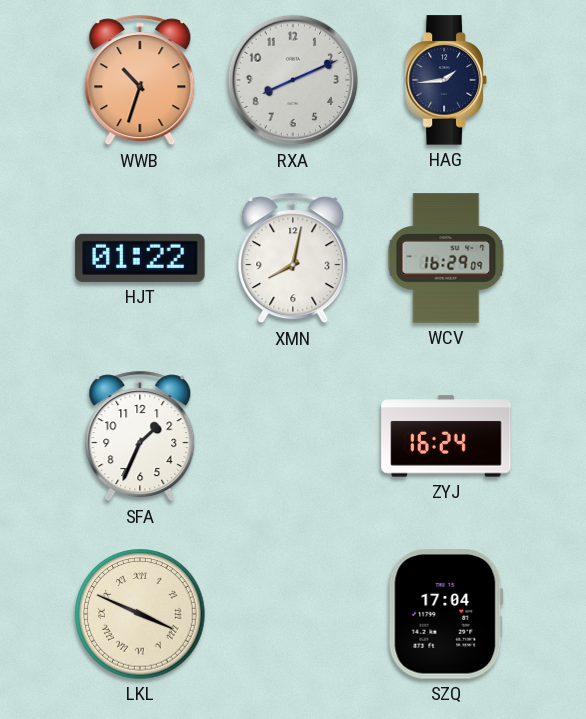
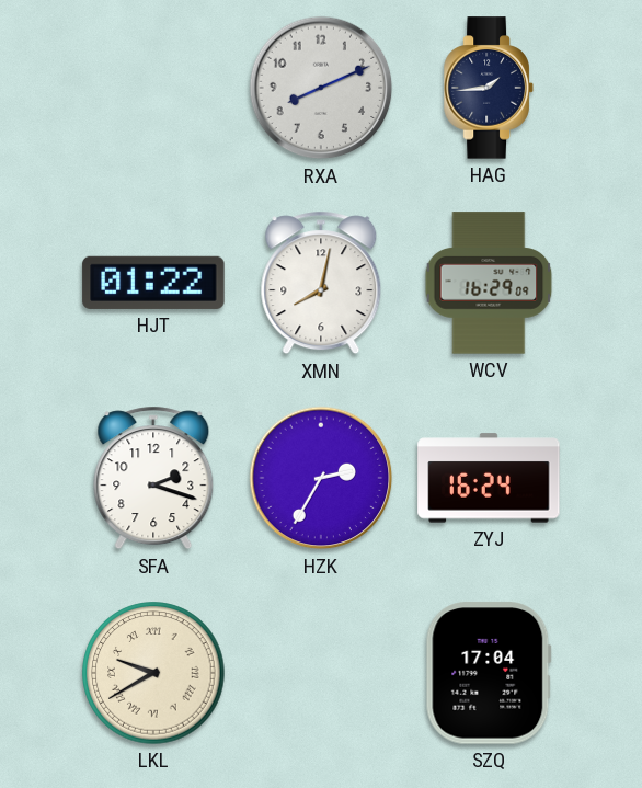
WWB: 10:33 -> none
SFA: 1:34 -> 2:18
HZK: none -> 2:35
LKL: 3:49 -> 9:40
